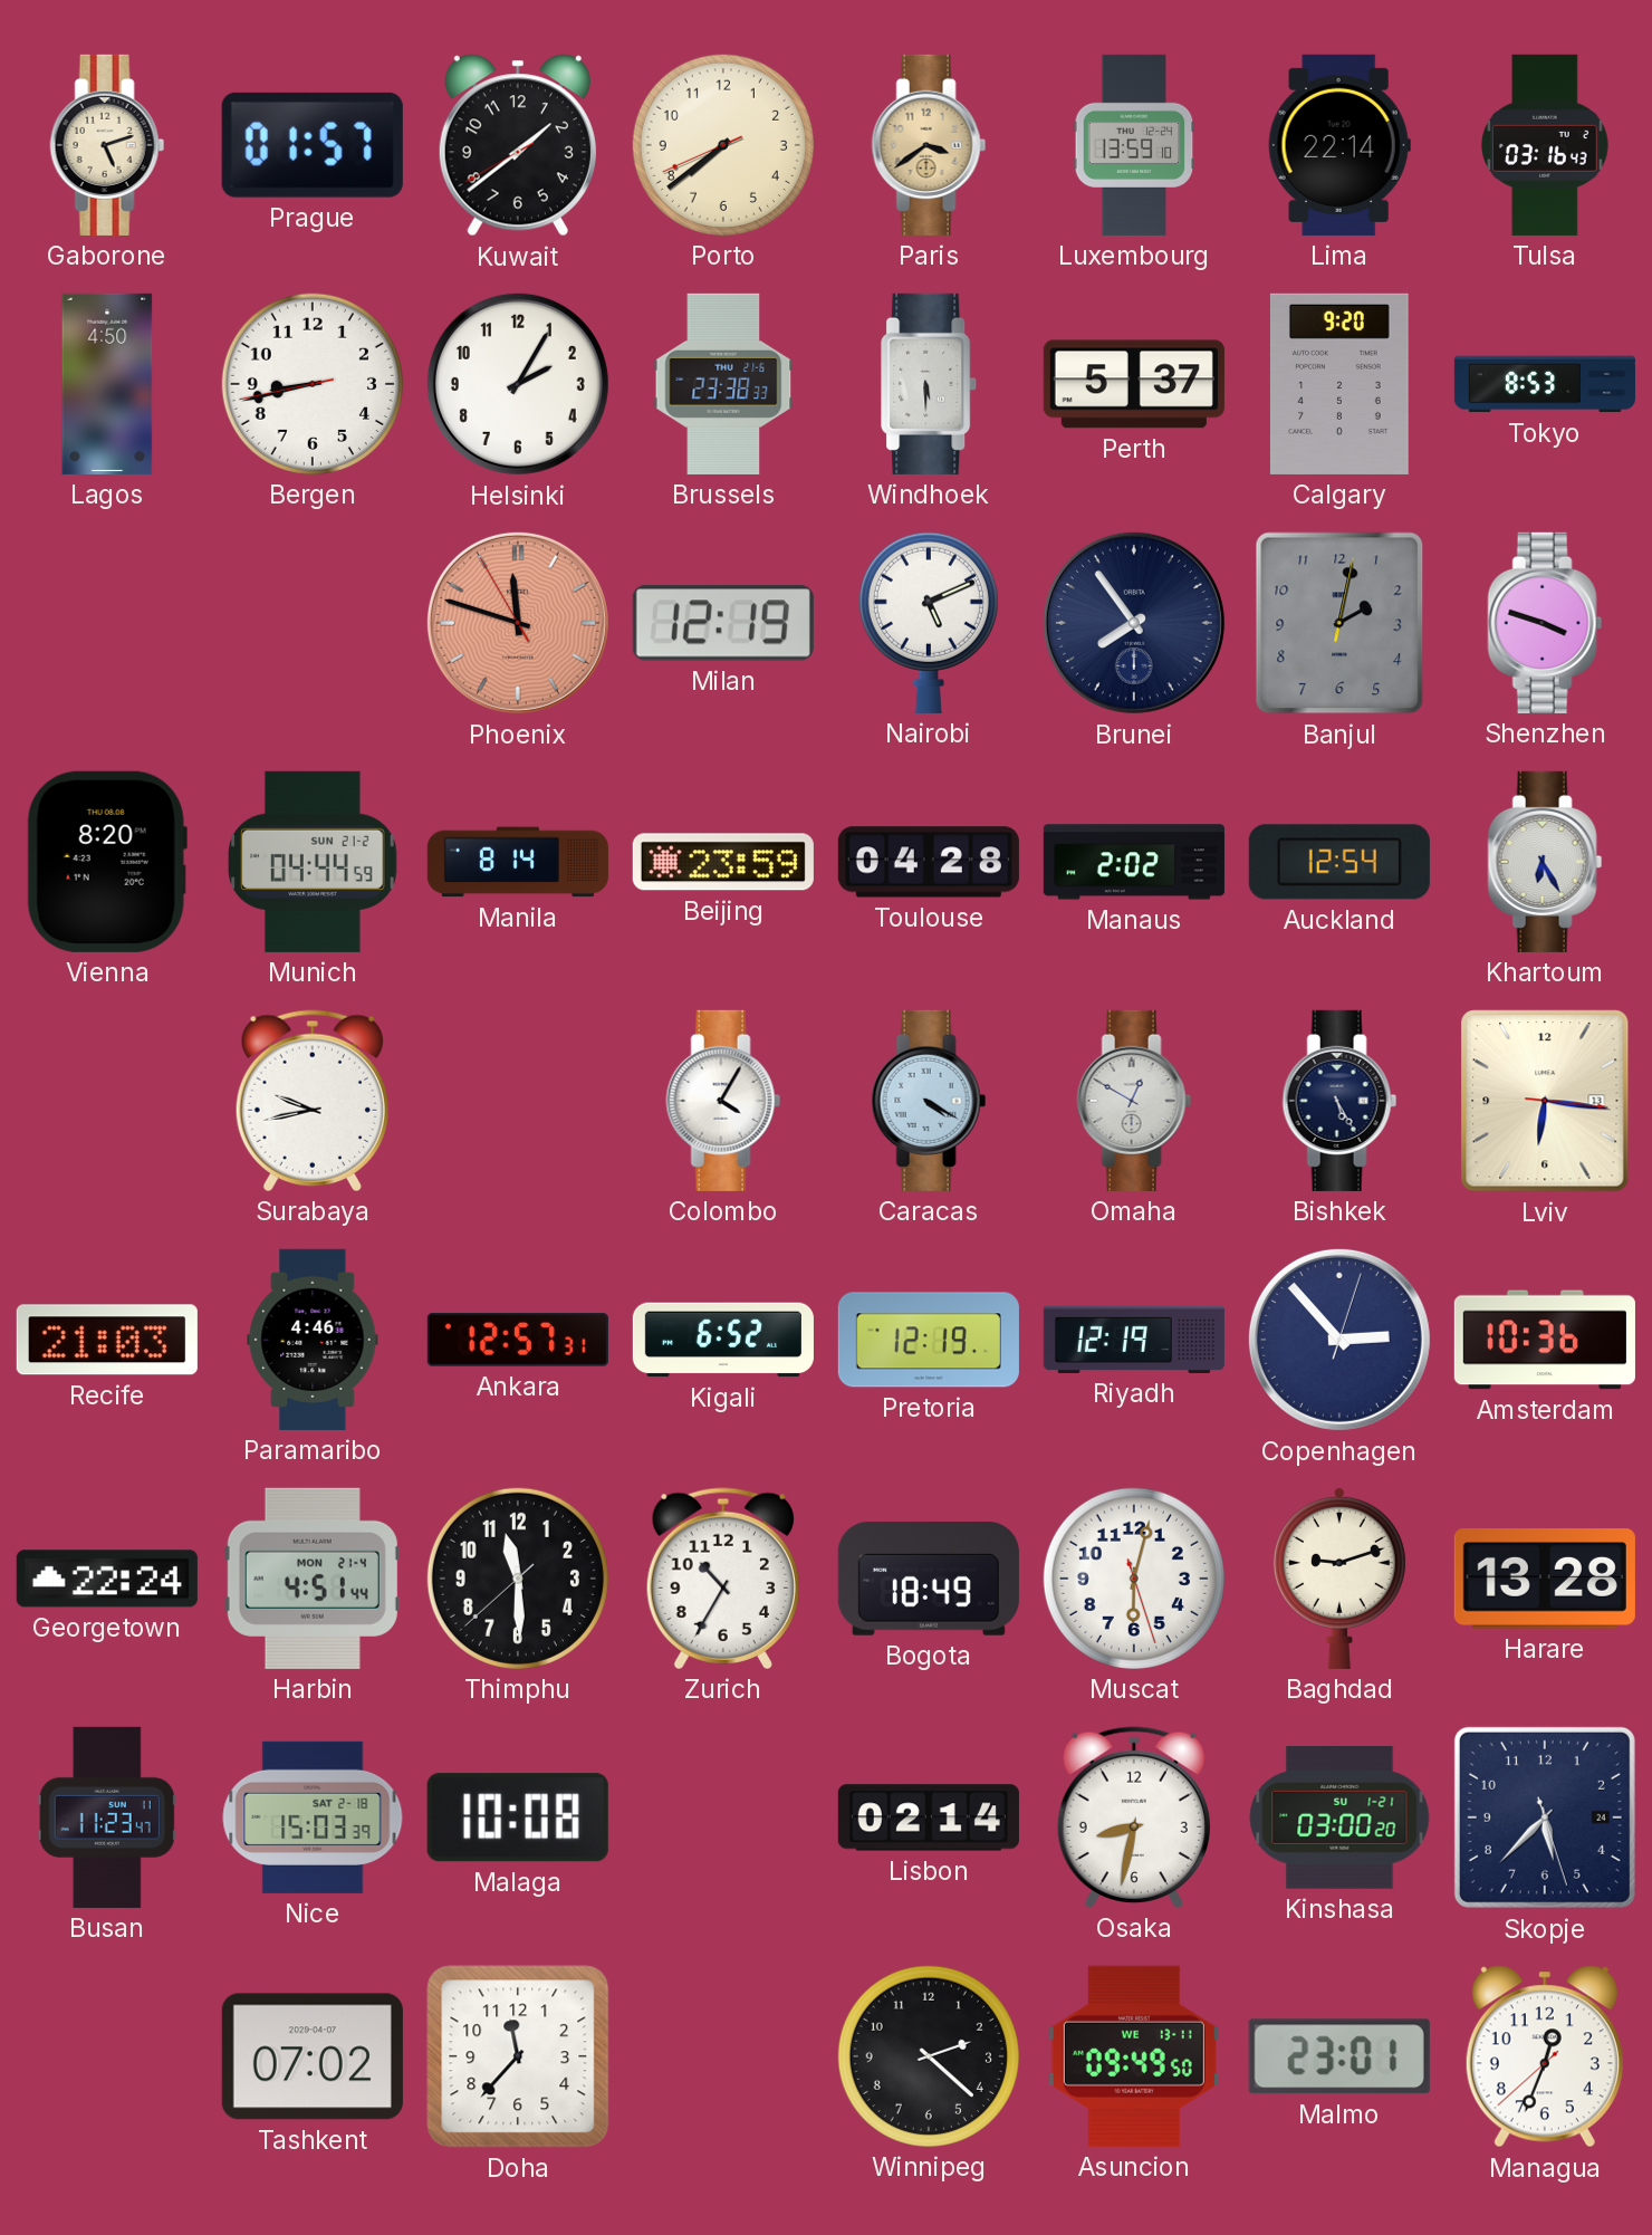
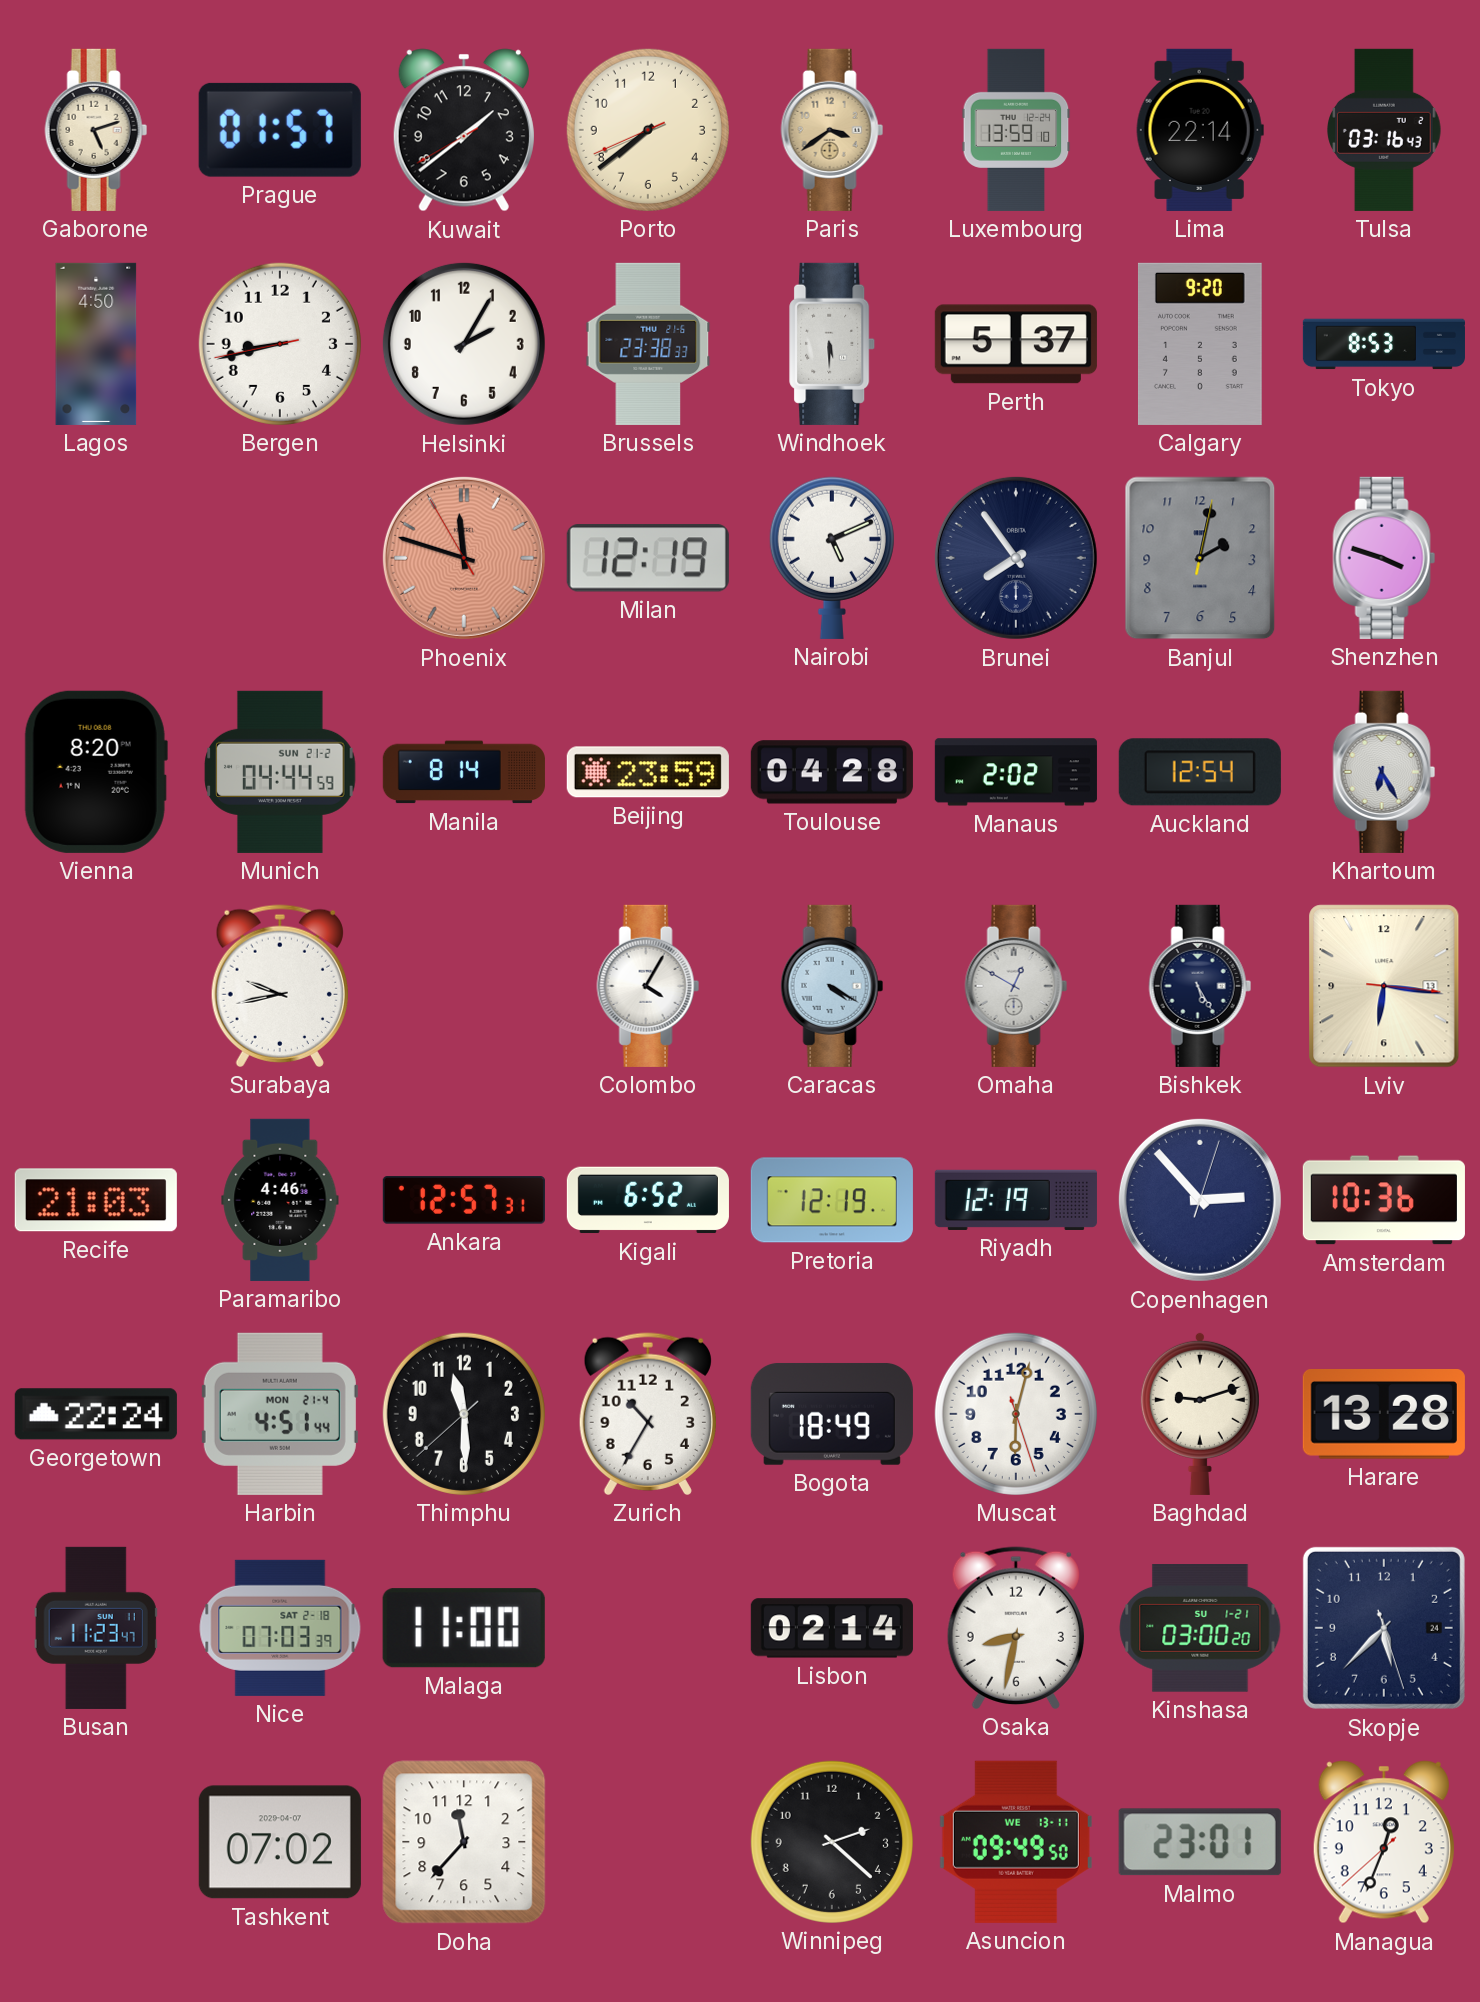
Nice: 15:03 -> 07:03
Malaga: 10:08 -> 11:00
